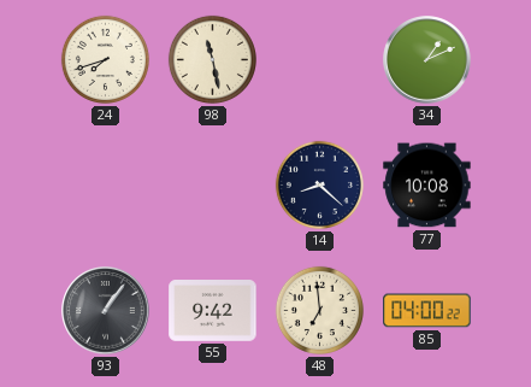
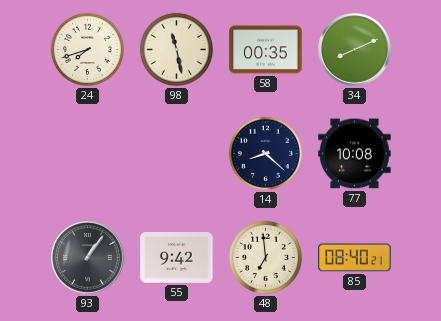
58: none -> 00:35
34: 1:11 -> 8:11
85: 04:00 -> 08:40
